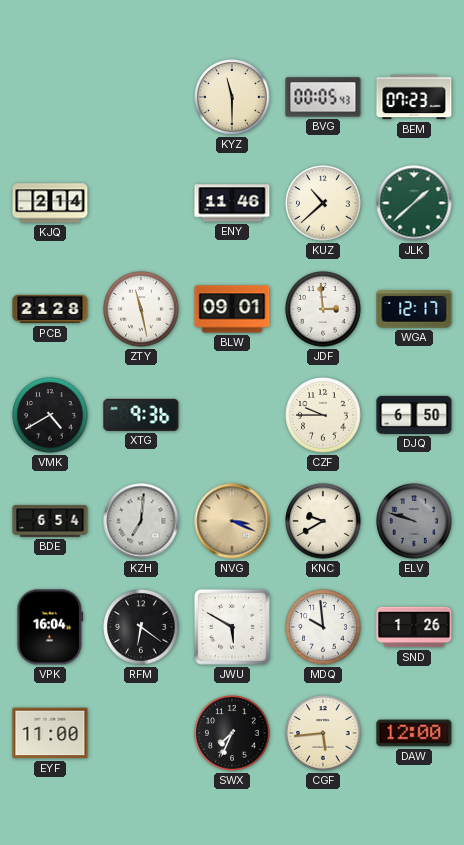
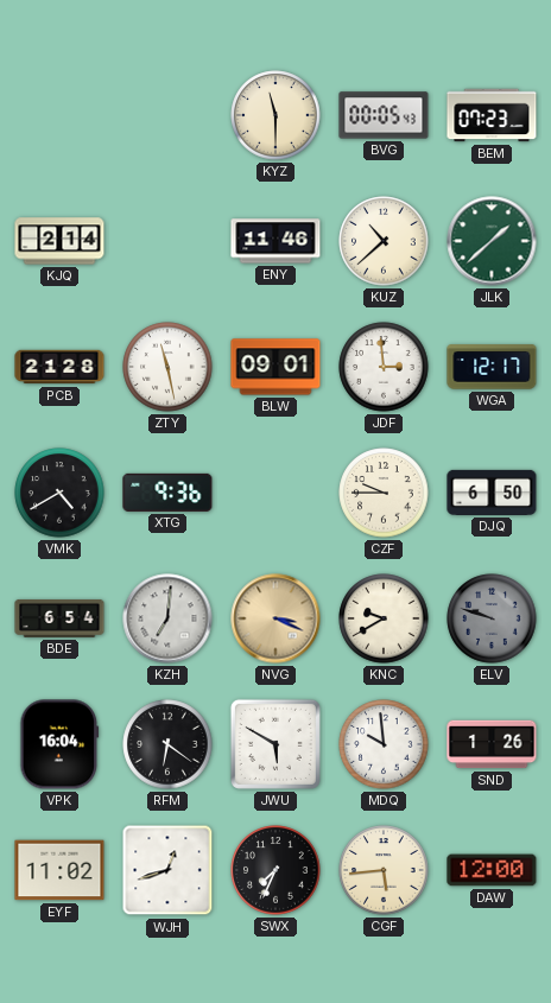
EYF: 11:00 -> 11:02
WJH: none -> 12:42
